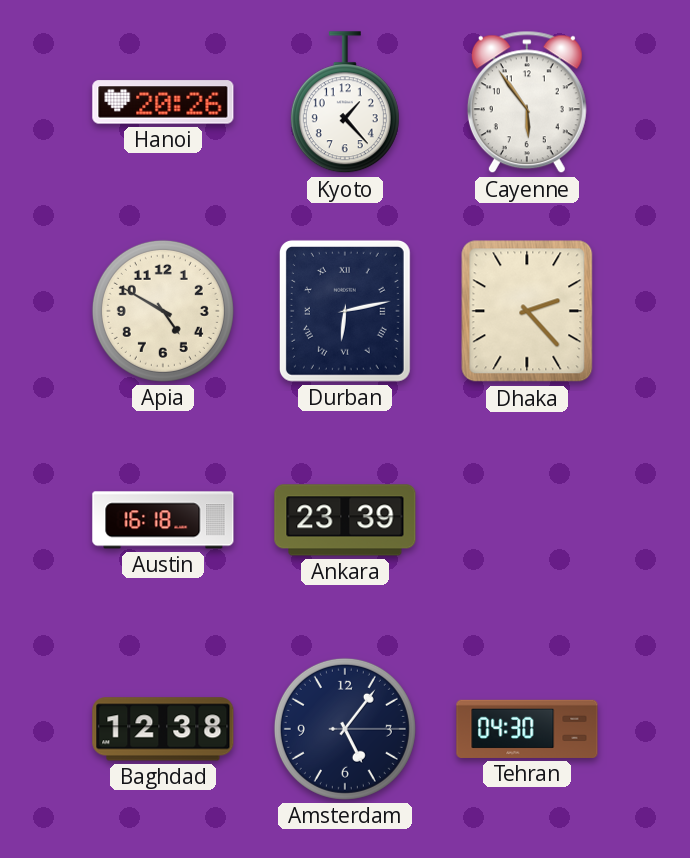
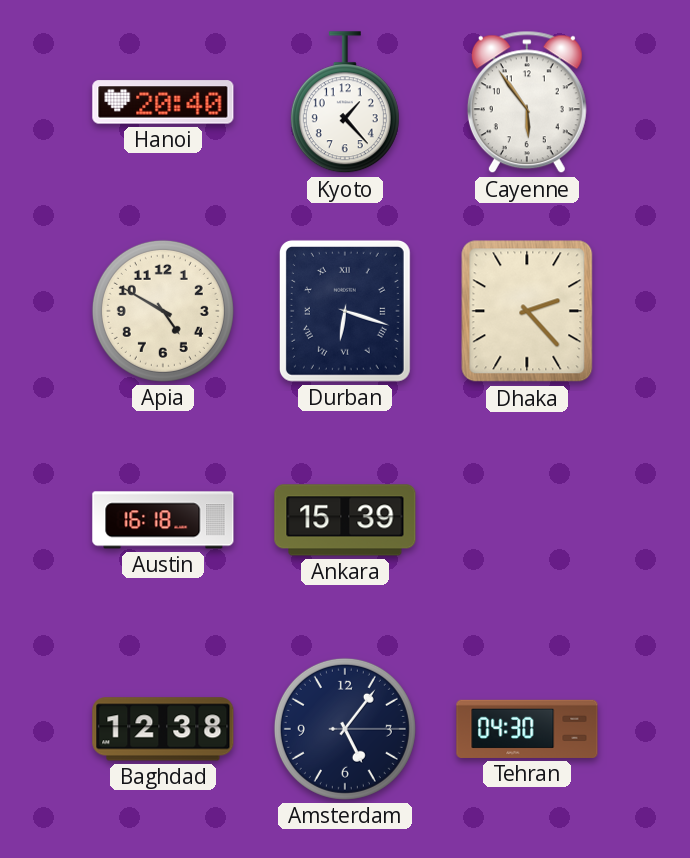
Hanoi: 20:26 -> 20:40
Durban: 6:13 -> 6:18
Ankara: 23:39 -> 15:39
